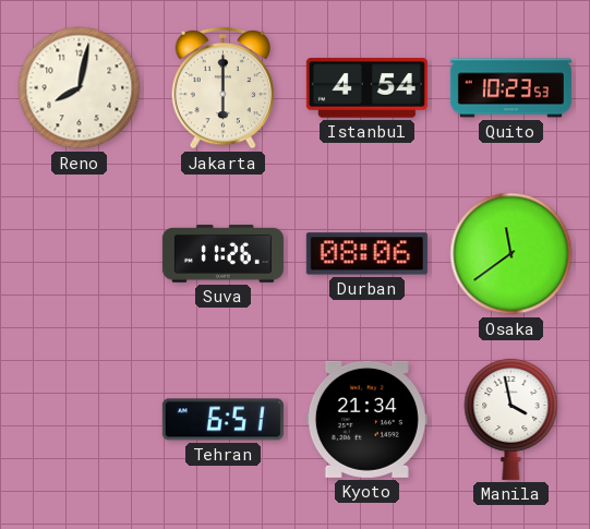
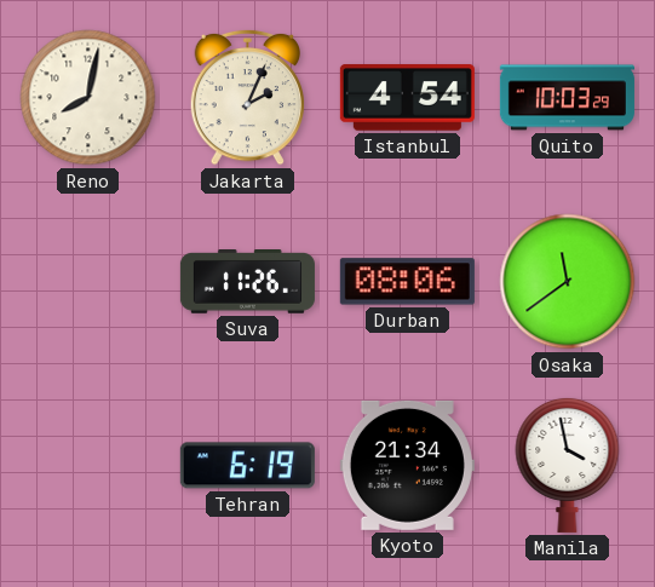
Jakarta: 6:00 -> 2:04
Quito: 10:23 -> 10:03
Tehran: 6:51 -> 6:19
